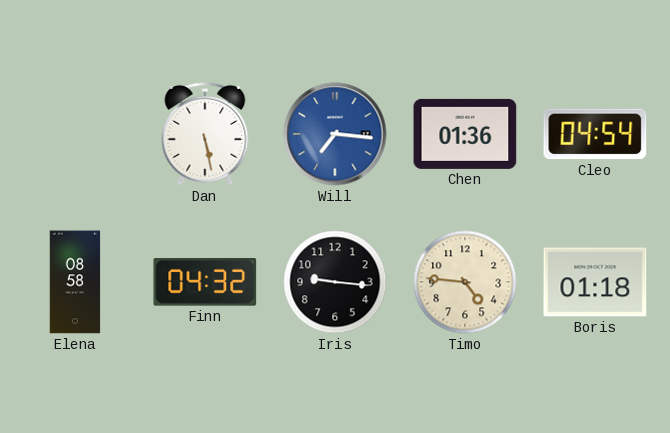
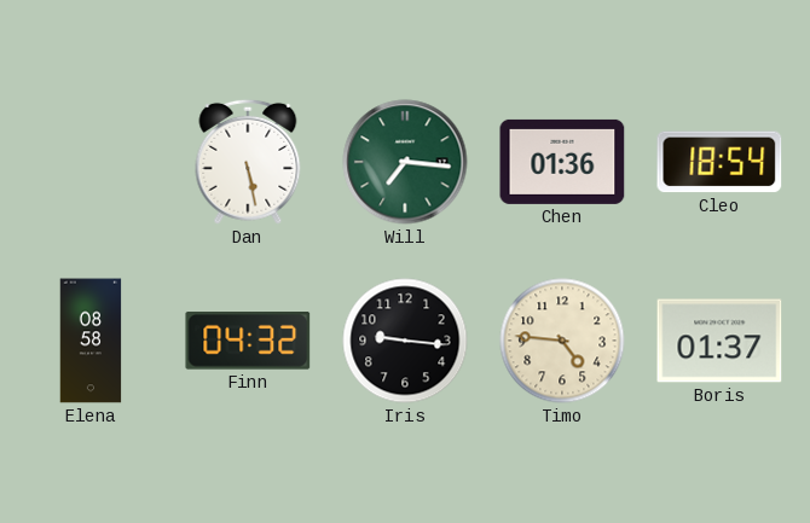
Will dial: blue -> green
Cleo: 04:54 -> 18:54
Boris: 01:18 -> 01:37
